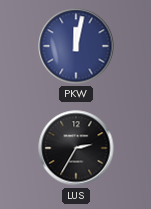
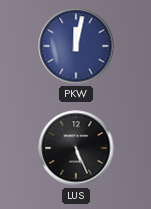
LUS: 2:35 -> 5:26
